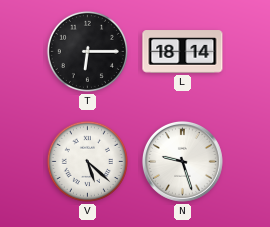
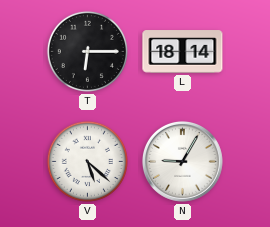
N: 9:27 -> 9:05
